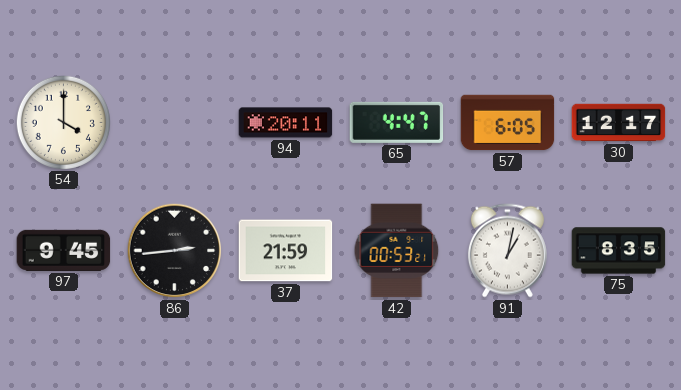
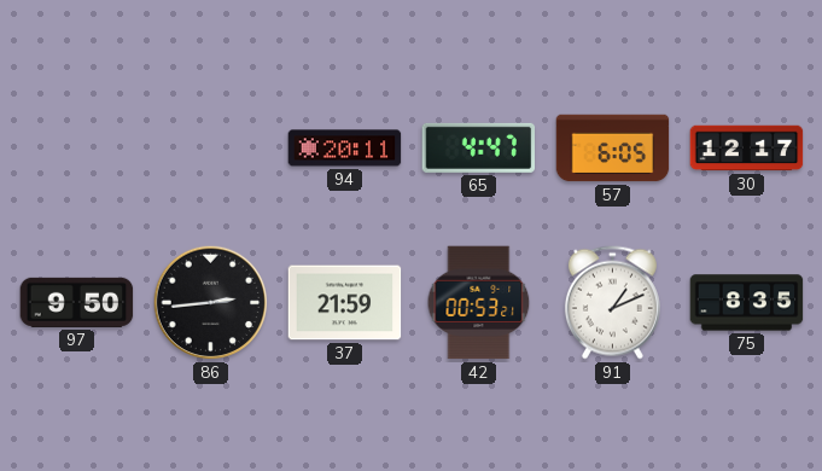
54: 4:00 -> none
97: 9:45 -> 9:50
91: 1:02 -> 1:11
